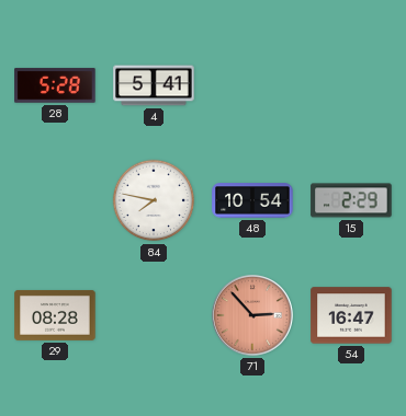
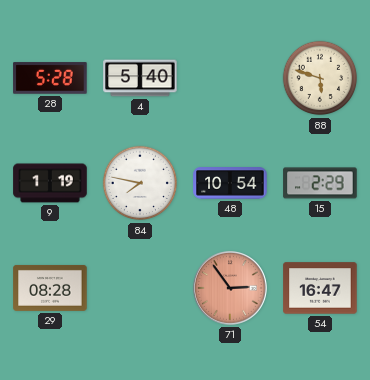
4: 5:41 -> 5:40
88: none -> 5:48
9: none -> 1:19
71: 2:53 -> 2:54
